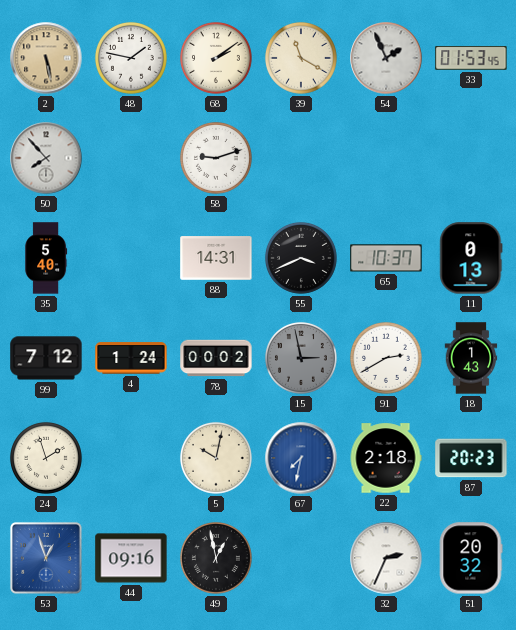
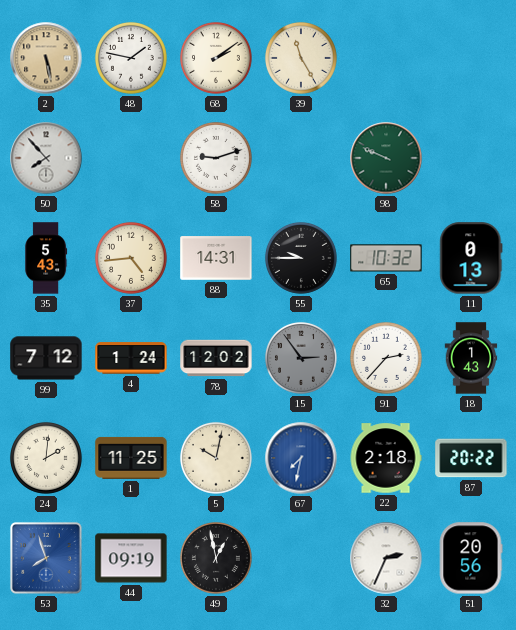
39: 11:20 -> 11:25
54: 1:56 -> none
33: 01:53 -> none
98: none -> 9:49
35: 5:40 -> 5:43
37: none -> 4:44
55: 3:41 -> 9:45
65: 10:37 -> 10:32
78: 00:02 -> 12:02
15: 2:58 -> 2:54
91: 2:40 -> 2:37
24: 1:57 -> 2:01
1: none -> 11:25
87: 20:23 -> 20:22
53: 12:57 -> 7:57
44: 09:16 -> 09:19
51: 20:32 -> 20:56
